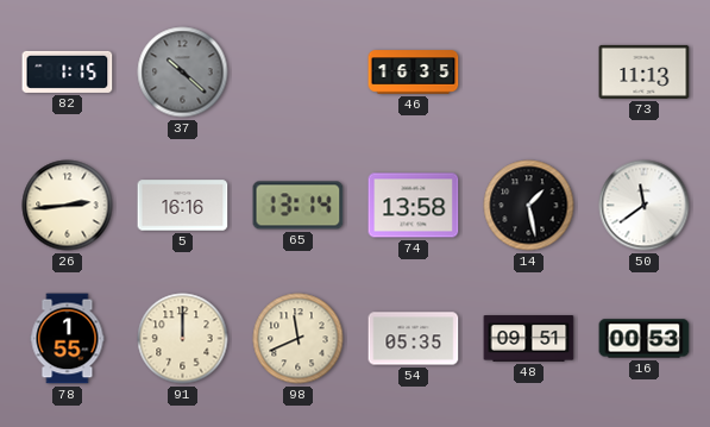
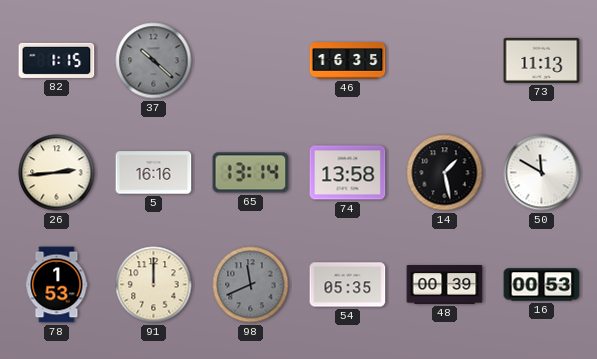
50: 11:39 -> 11:50
78: 1:55 -> 1:53
98 dial: cream -> grey
48: 09:51 -> 00:39
